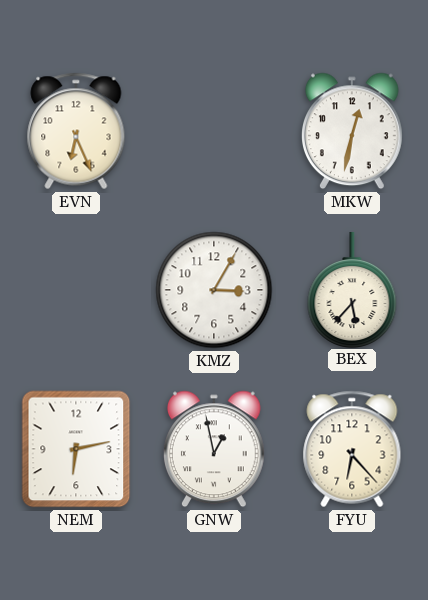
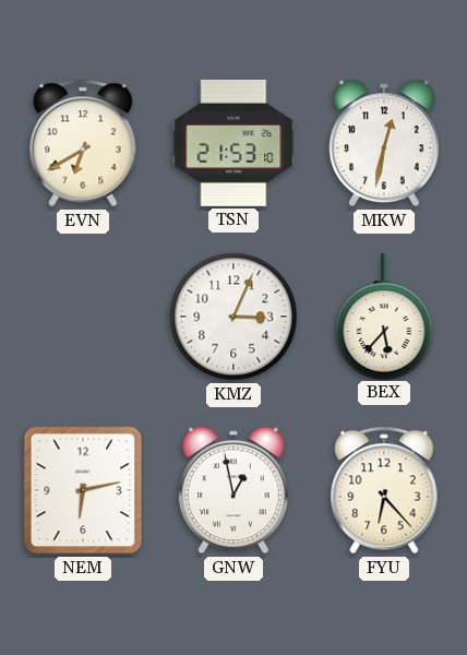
EVN: 6:26 -> 6:40
TSN: none -> 21:53
KMZ: 3:05 -> 3:04
